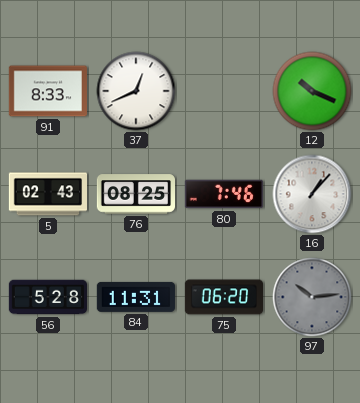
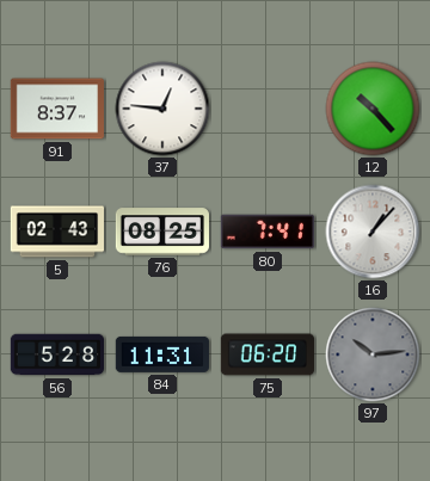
91: 8:33 -> 8:37
37: 12:41 -> 12:46
12: 10:19 -> 10:23
80: 7:46 -> 7:41
